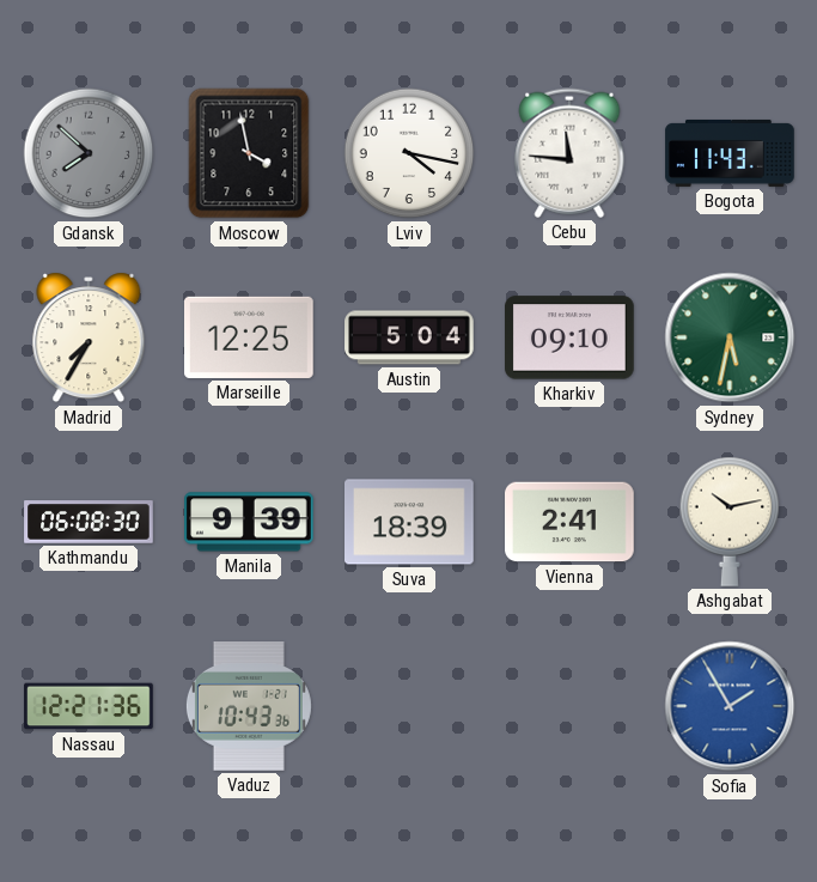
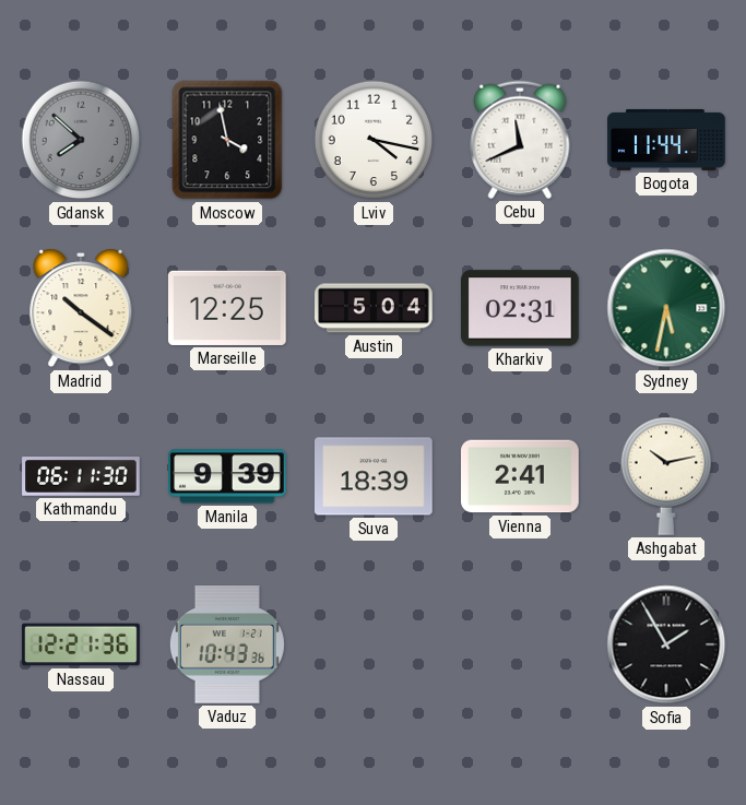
Cebu: 11:46 -> 11:41
Bogota: 11:43 -> 11:44
Madrid: 7:35 -> 10:21
Kharkiv: 09:10 -> 02:31
Kathmandu: 06:08 -> 06:11
Sofia dial: blue -> black
